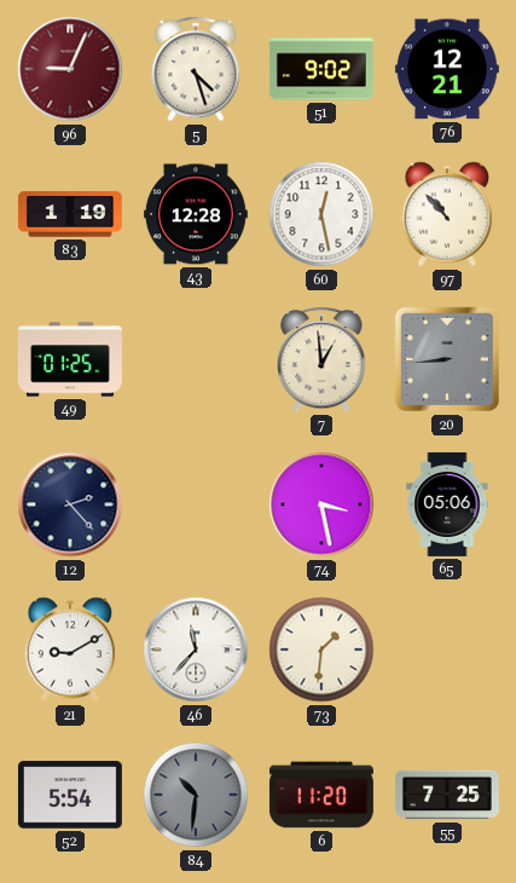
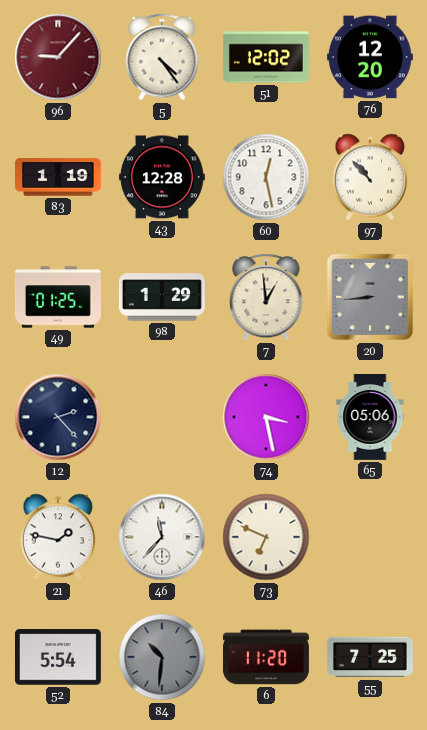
96: 9:04 -> 9:07
5: 4:27 -> 4:24
51: 9:02 -> 12:02
76: 12:21 -> 12:20
98: none -> 1:29
21: 9:10 -> 1:47
73: 1:31 -> 6:49
